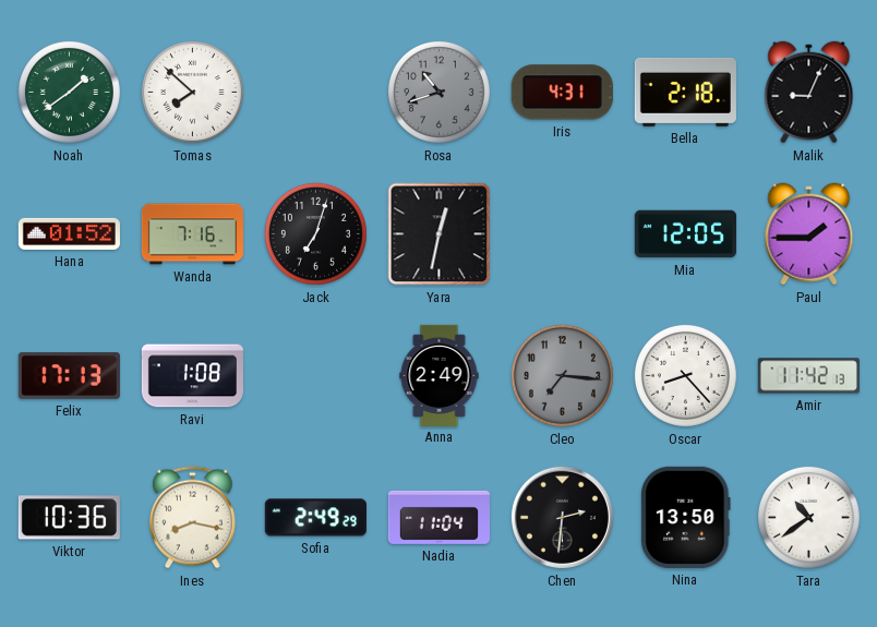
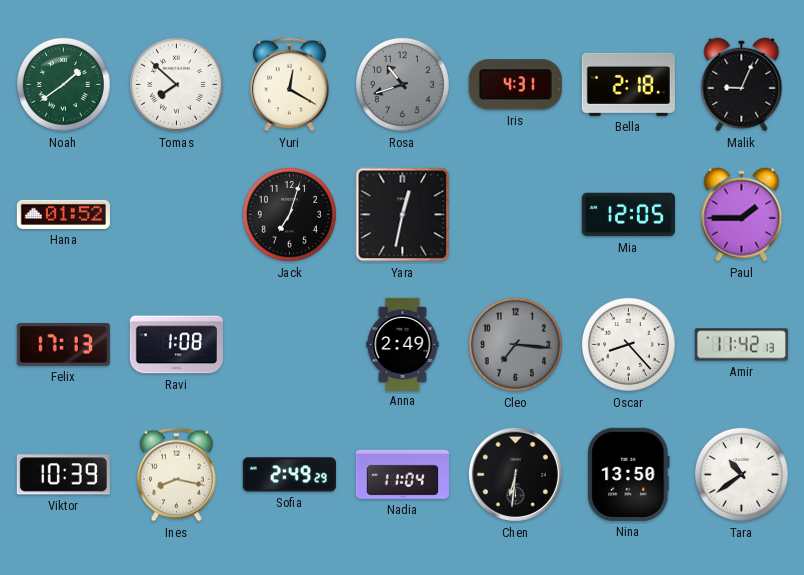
Yuri: none -> 12:20
Wanda: 7:16 -> none
Viktor: 10:36 -> 10:39
Chen: 2:31 -> 6:31
